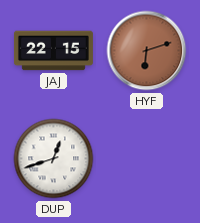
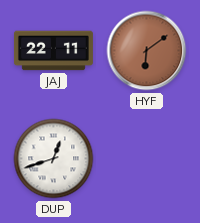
JAJ: 22:15 -> 22:11
HYF: 6:12 -> 6:09
